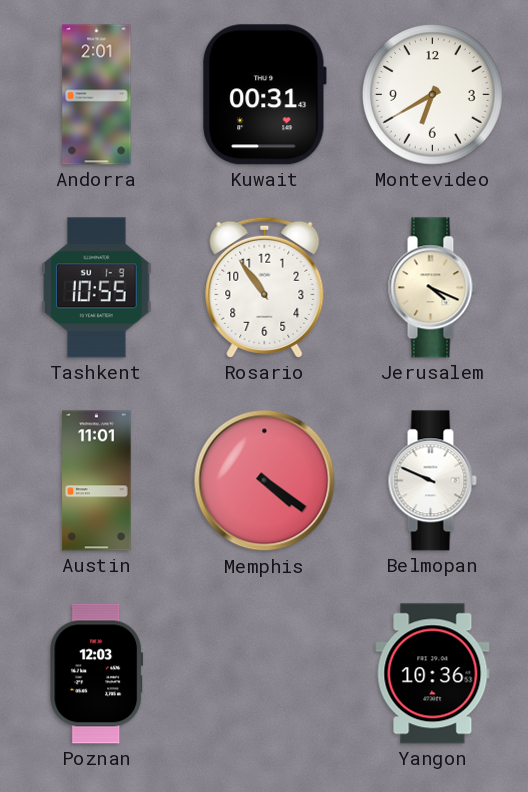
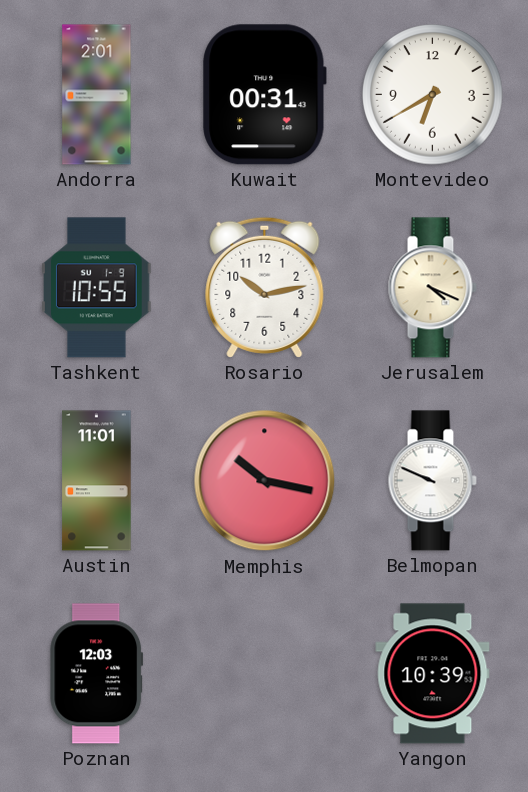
Rosario: 10:54 -> 10:13
Memphis: 4:21 -> 10:17
Yangon: 10:36 -> 10:39
